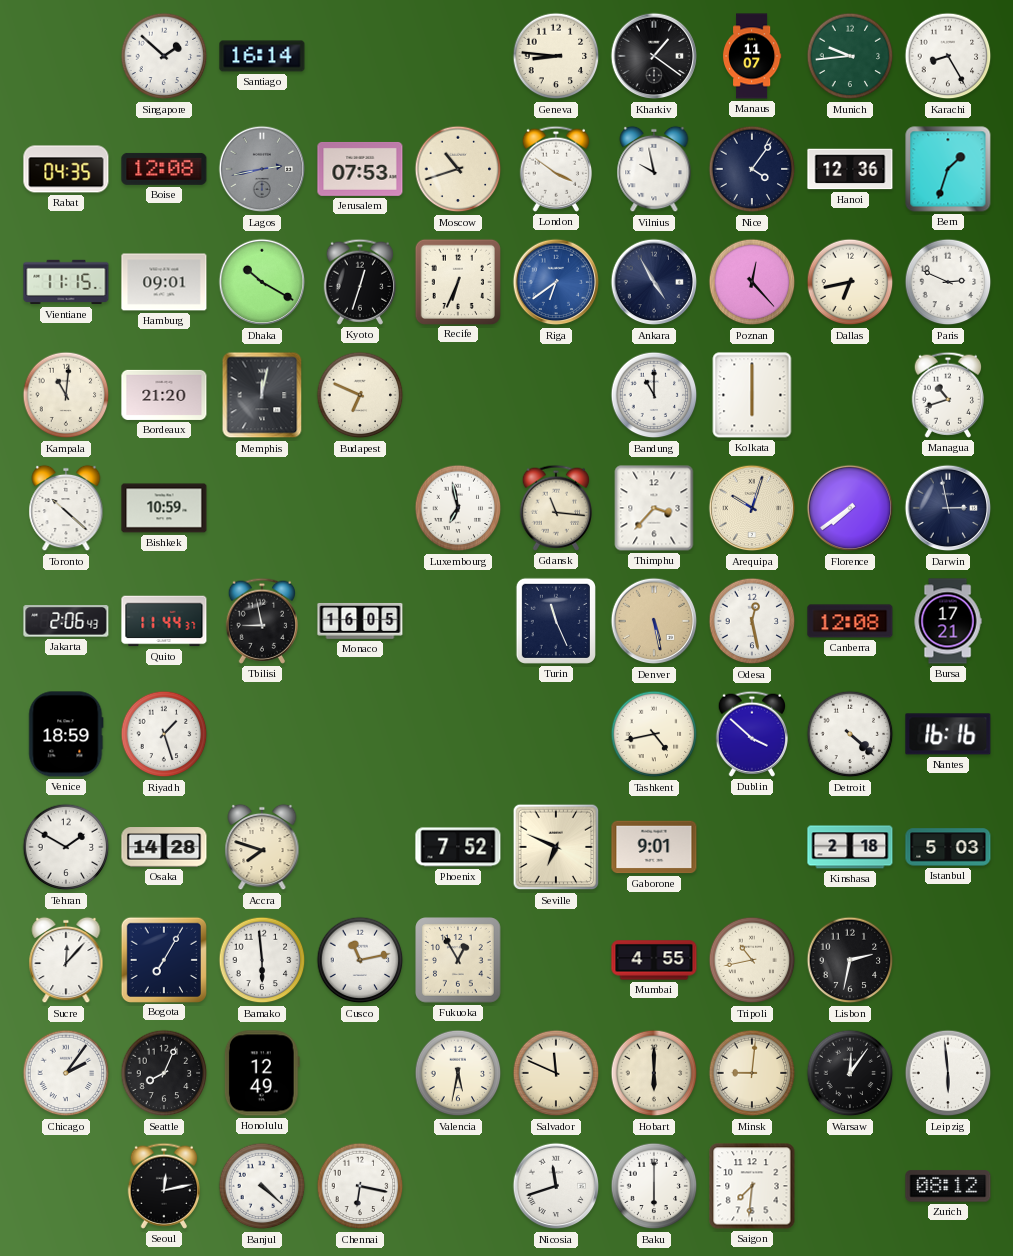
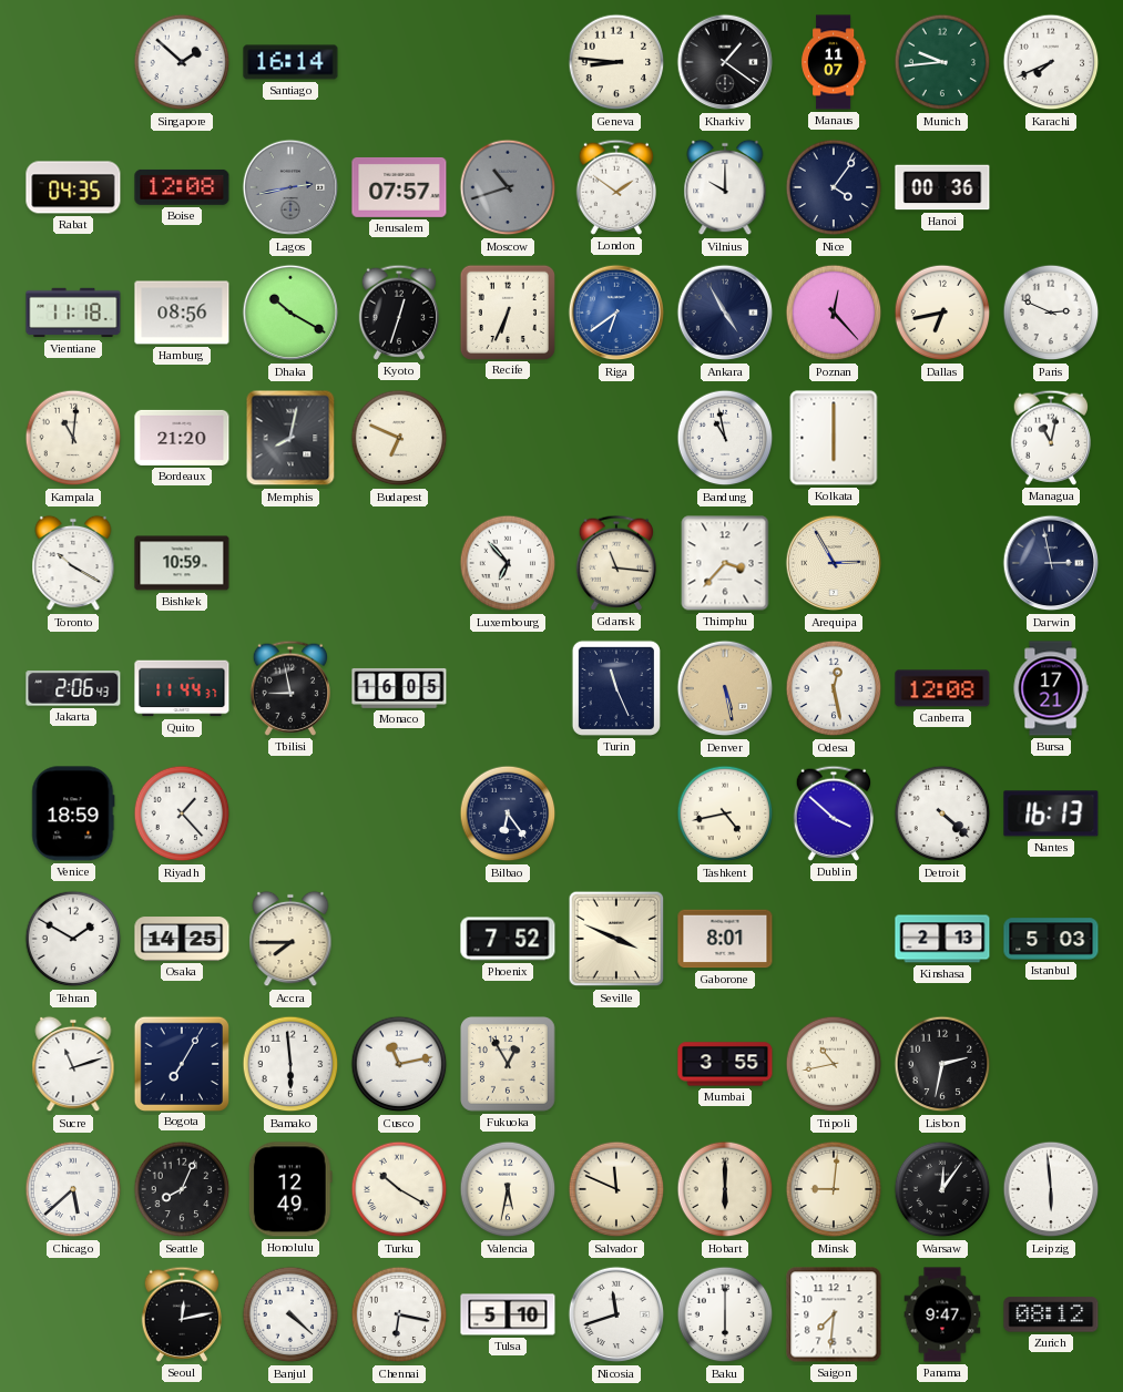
Karachi: 8:25 -> 7:41
Jerusalem: 07:53 -> 07:57
Moscow dial: cream -> grey
London: 3:51 -> 1:51
Vilnius: 9:58 -> 10:00
Hanoi: 12:36 -> 00:36
Bern: 1:33 -> none
Vientiane: 11:15 -> 11:18
Hamburg: 09:01 -> 08:56
Memphis: 12:02 -> 8:02
Bandung: 11:00 -> 10:58
Managua: 10:42 -> 11:02
Toronto: 10:22 -> 10:20
Luxembourg: 6:58 -> 6:53
Arequipa: 10:03 -> 2:55
Florence: 7:39 -> none
Riyadh: 1:27 -> 1:23
Bilbao: none -> 6:24
Nantes: 16:16 -> 16:13
Osaka: 14:28 -> 14:25
Accra: 7:48 -> 7:45
Seville: 6:49 -> 3:49
Gaborone: 9:01 -> 8:01
Kinshasa: 2:18 -> 2:13
Sucre: 12:07 -> 11:12
Mumbai: 4:55 -> 3:55
Chicago: 2:06 -> 5:38
Turku: none -> 10:20
Tulsa: none -> 5:10
Panama: none -> 9:47
